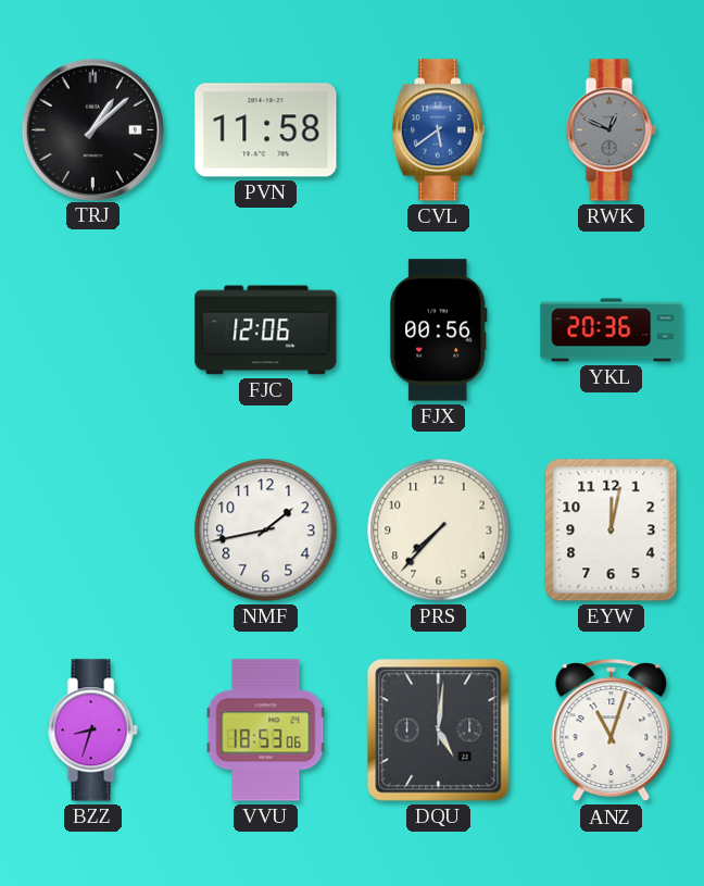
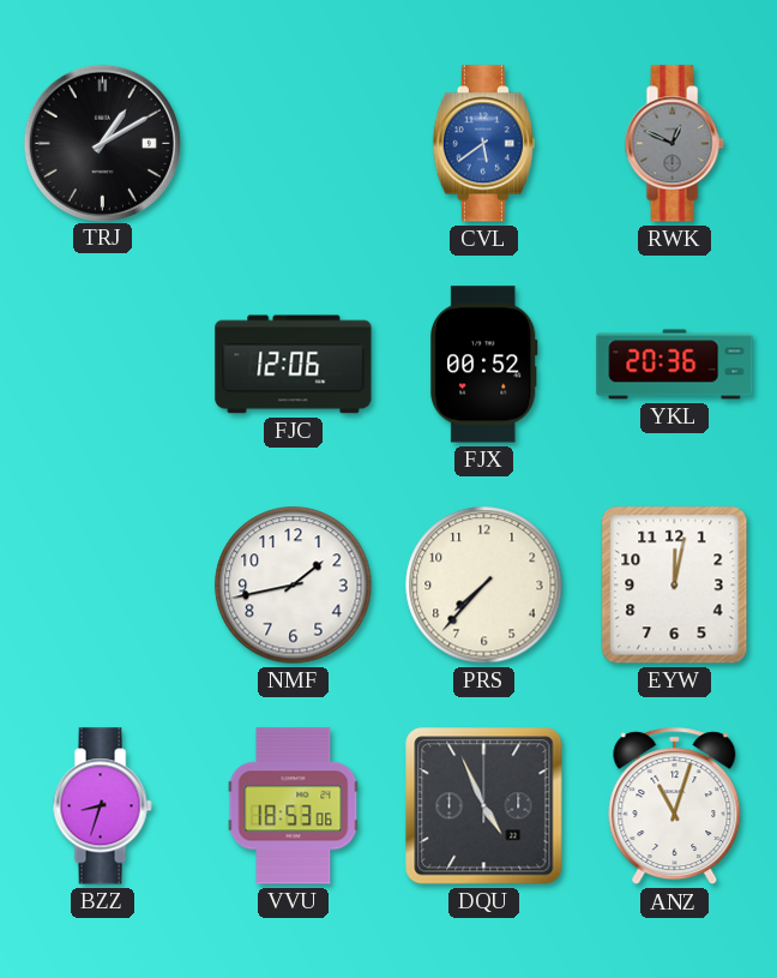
TRJ: 1:08 -> 1:10
PVN: 11:58 -> none
FJX: 00:56 -> 00:52
DQU: 5:01 -> 4:56
